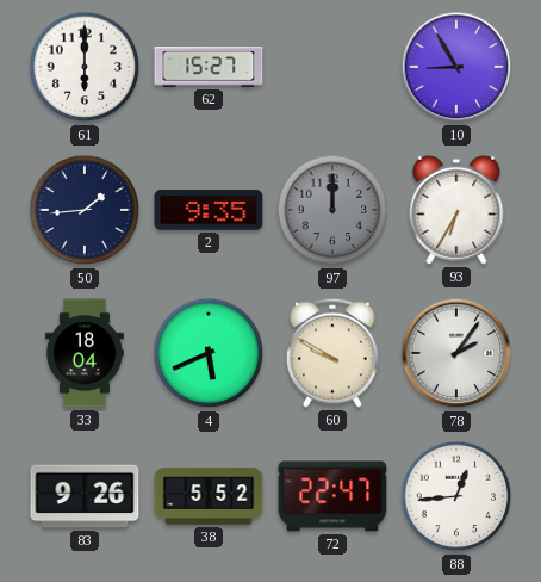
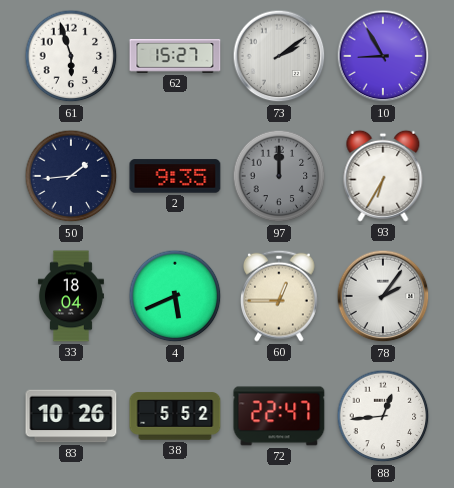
61: 6:00 -> 5:57
73: none -> 2:09
60: 9:50 -> 12:45
83: 9:26 -> 10:26
